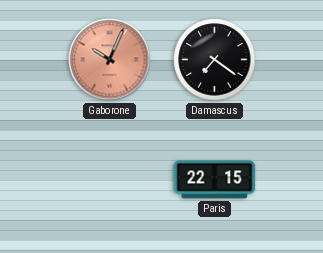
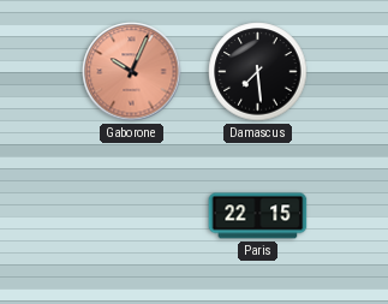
Damascus: 7:21 -> 7:29
